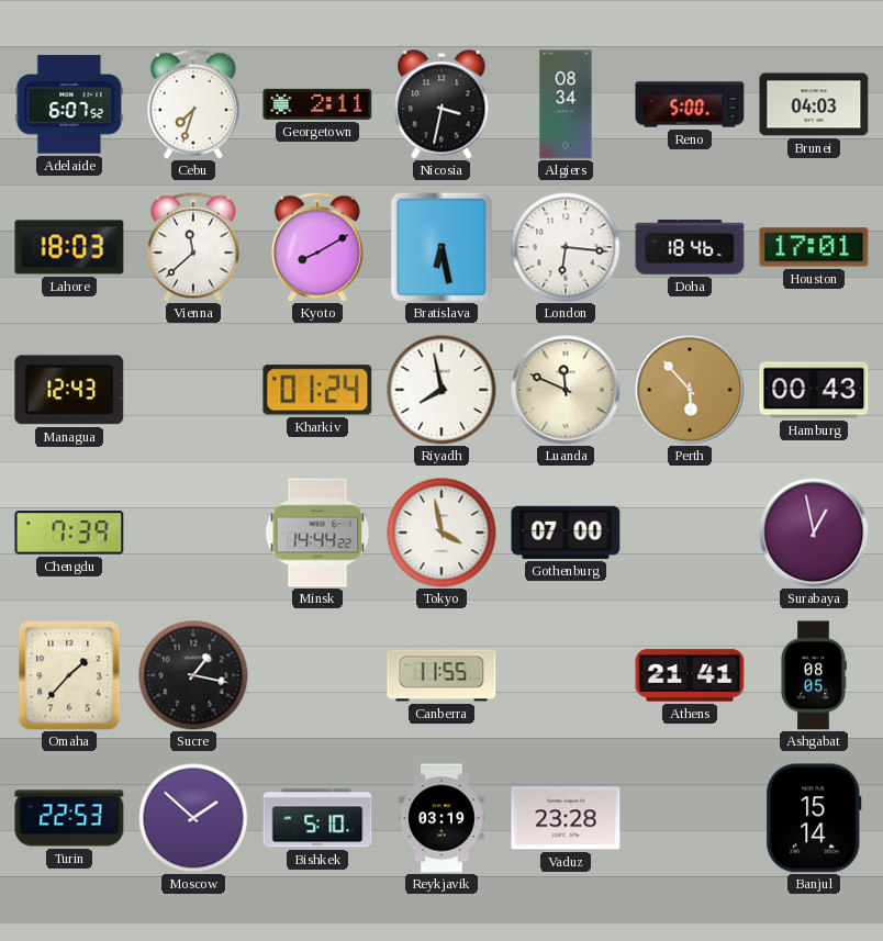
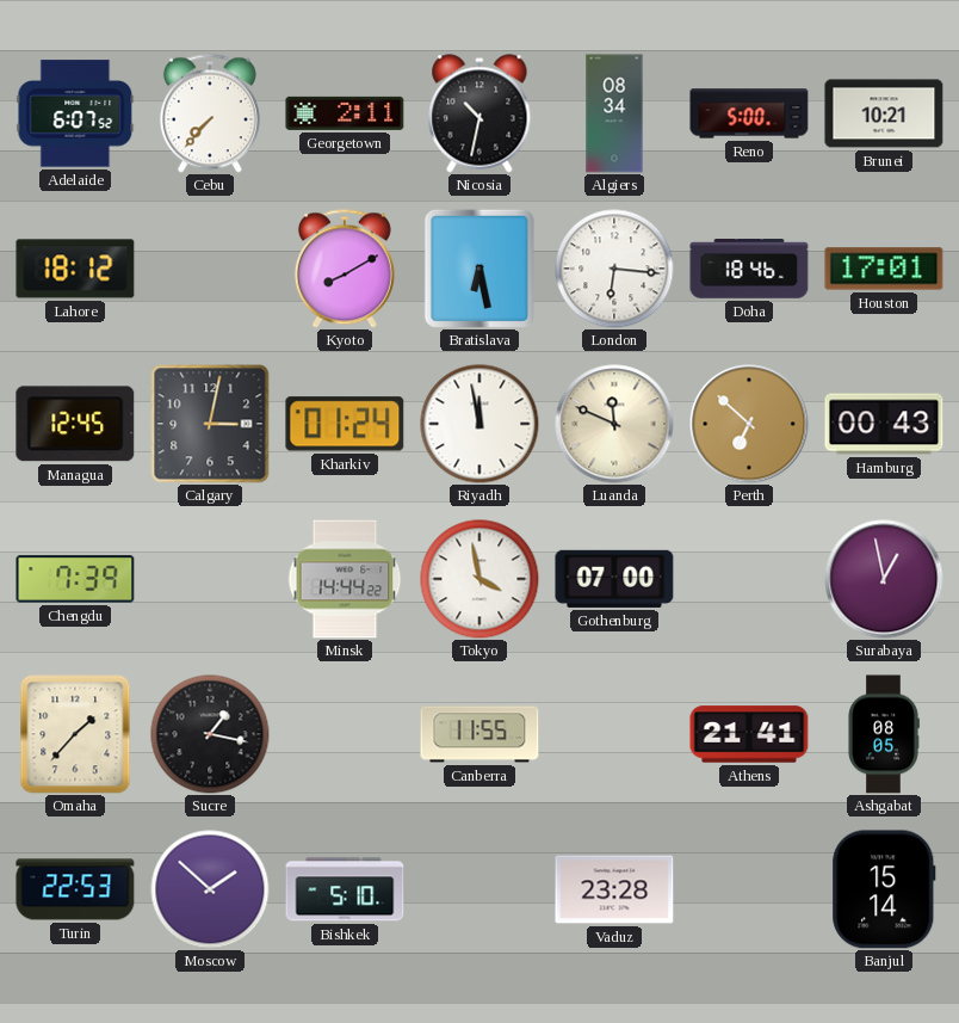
Cebu: 7:33 -> 7:37
Nicosia: 3:32 -> 10:32
Brunei: 04:03 -> 10:21
Lahore: 18:03 -> 18:12
Vienna: 11:38 -> none
Managua: 12:43 -> 12:45
Calgary: none -> 3:02
Riyadh: 7:58 -> 11:58
Perth: 5:53 -> 6:52
Reykjavik: 03:19 -> none
